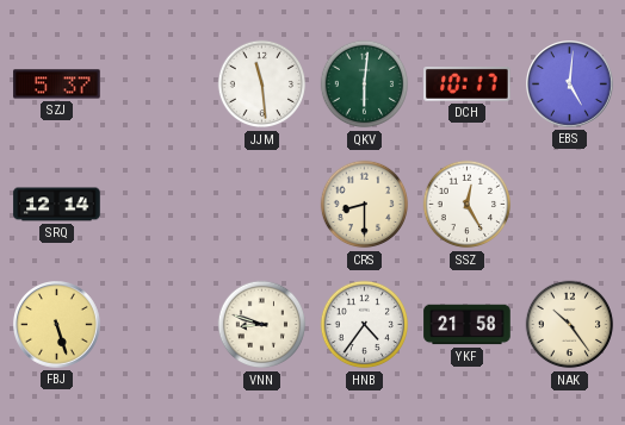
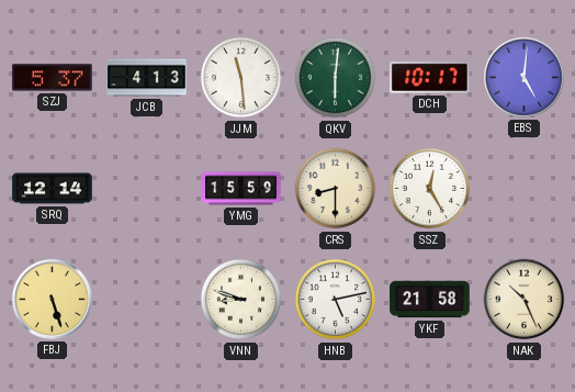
JCB: none -> 4:13
YMG: none -> 15:59
HNB: 4:36 -> 5:13
NAK: 10:24 -> 10:26
